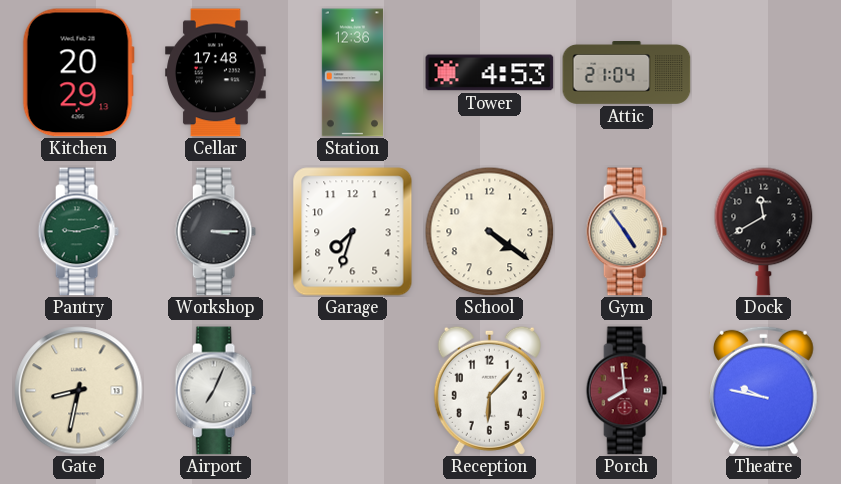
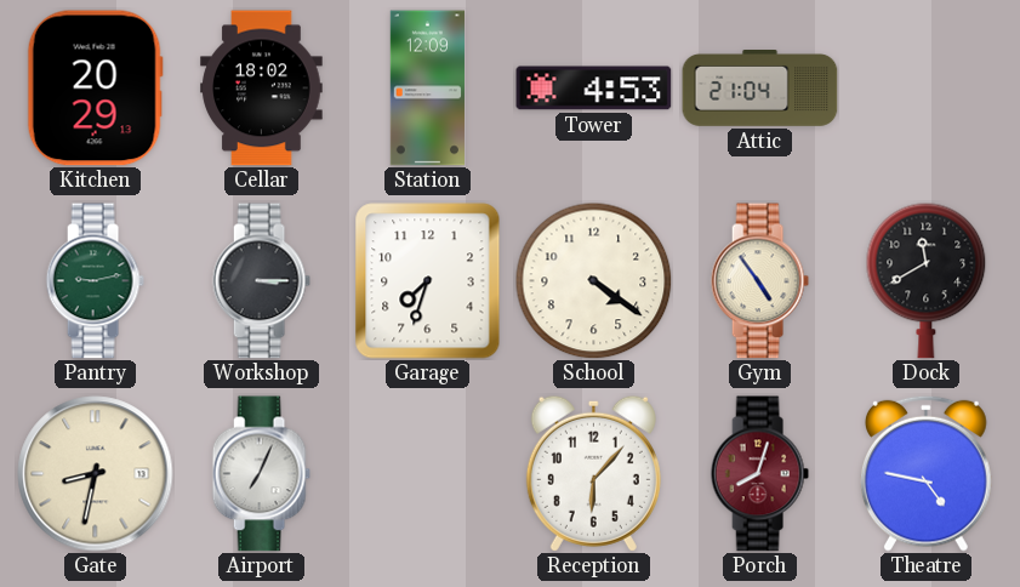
Cellar: 17:48 -> 18:02
Station: 12:36 -> 12:09
Porch: 7:59 -> 8:03
Theatre: 9:47 -> 4:47
